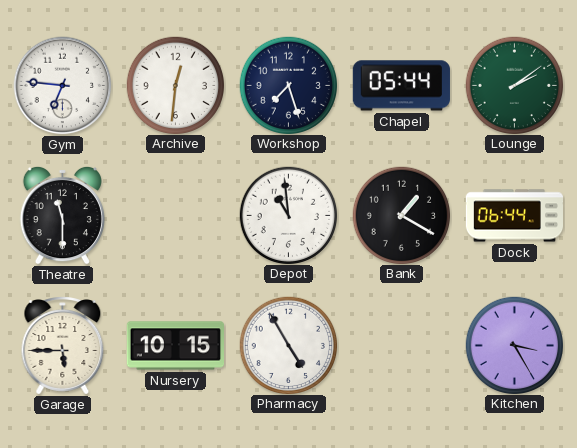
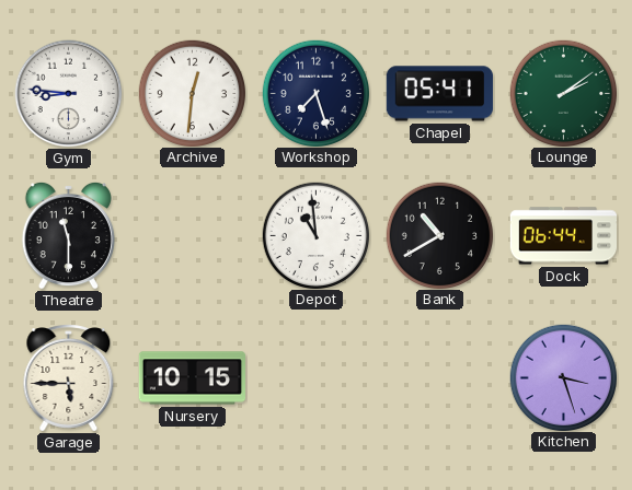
Gym: 6:46 -> 8:46
Chapel: 05:44 -> 05:41
Bank: 1:20 -> 10:40
Pharmacy: 4:55 -> none
Kitchen: 3:25 -> 3:27
